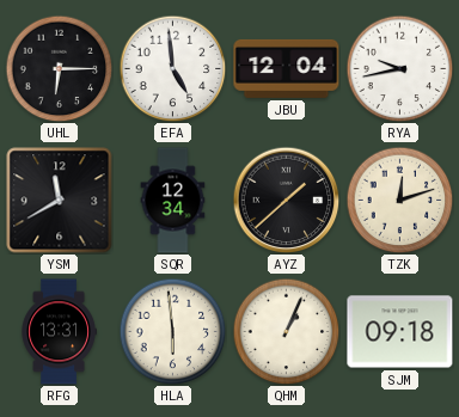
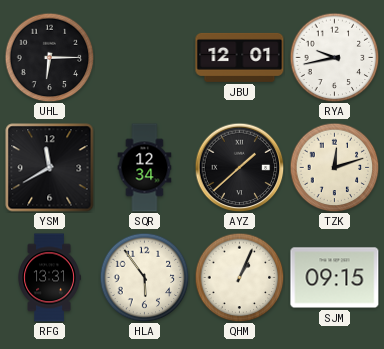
EFA: 4:59 -> none
JBU: 12:04 -> 12:01
HLA: 5:59 -> 5:54
SJM: 09:18 -> 09:15
